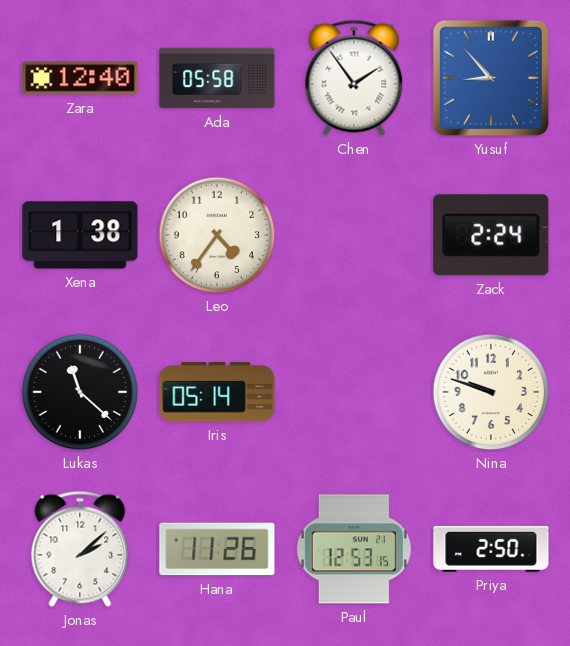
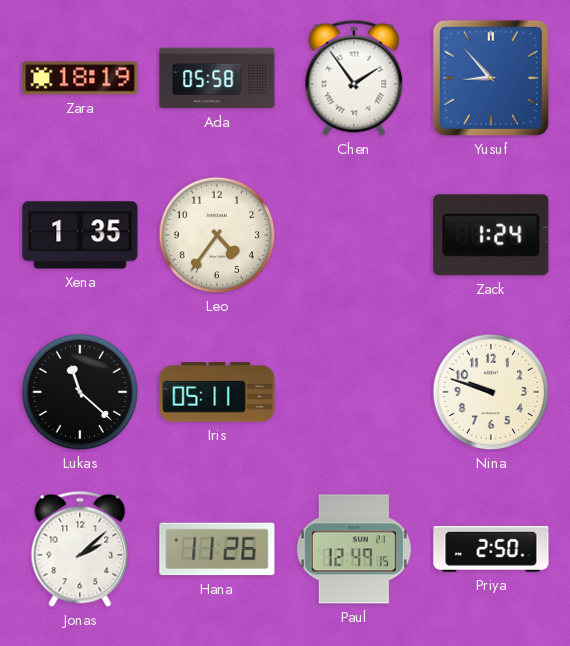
Zara: 12:40 -> 18:19
Xena: 1:38 -> 1:35
Zack: 2:24 -> 1:24
Iris: 05:14 -> 05:11
Paul: 12:53 -> 12:49
